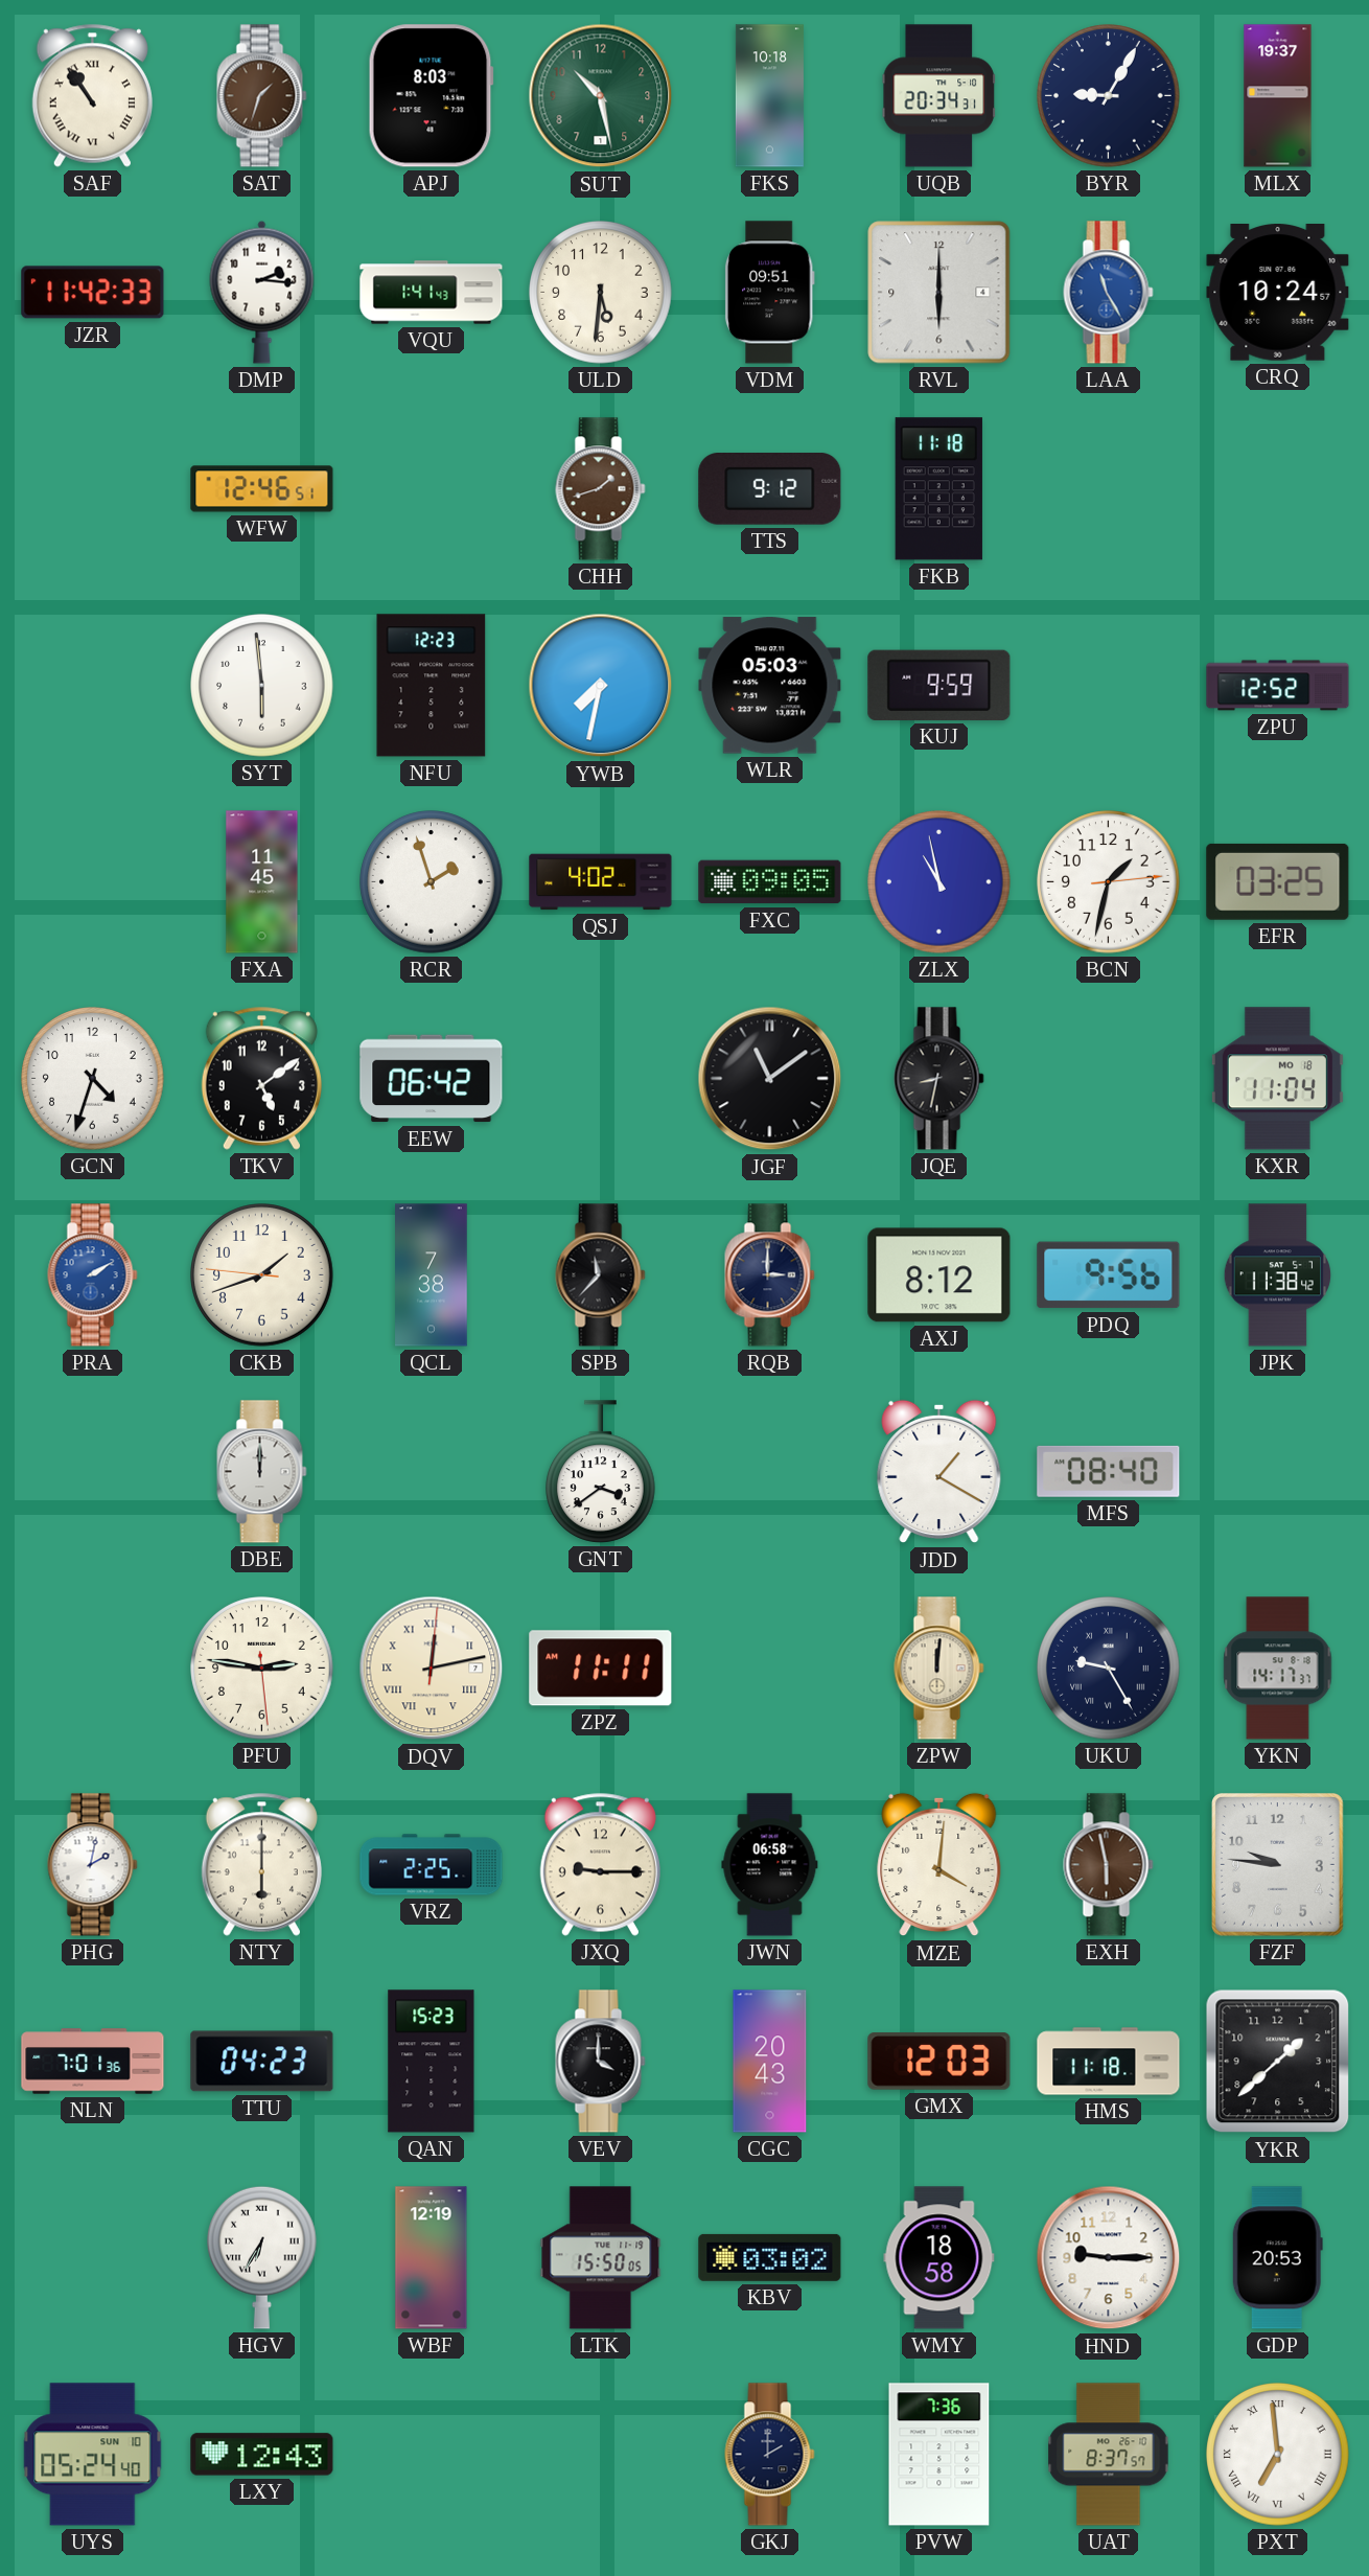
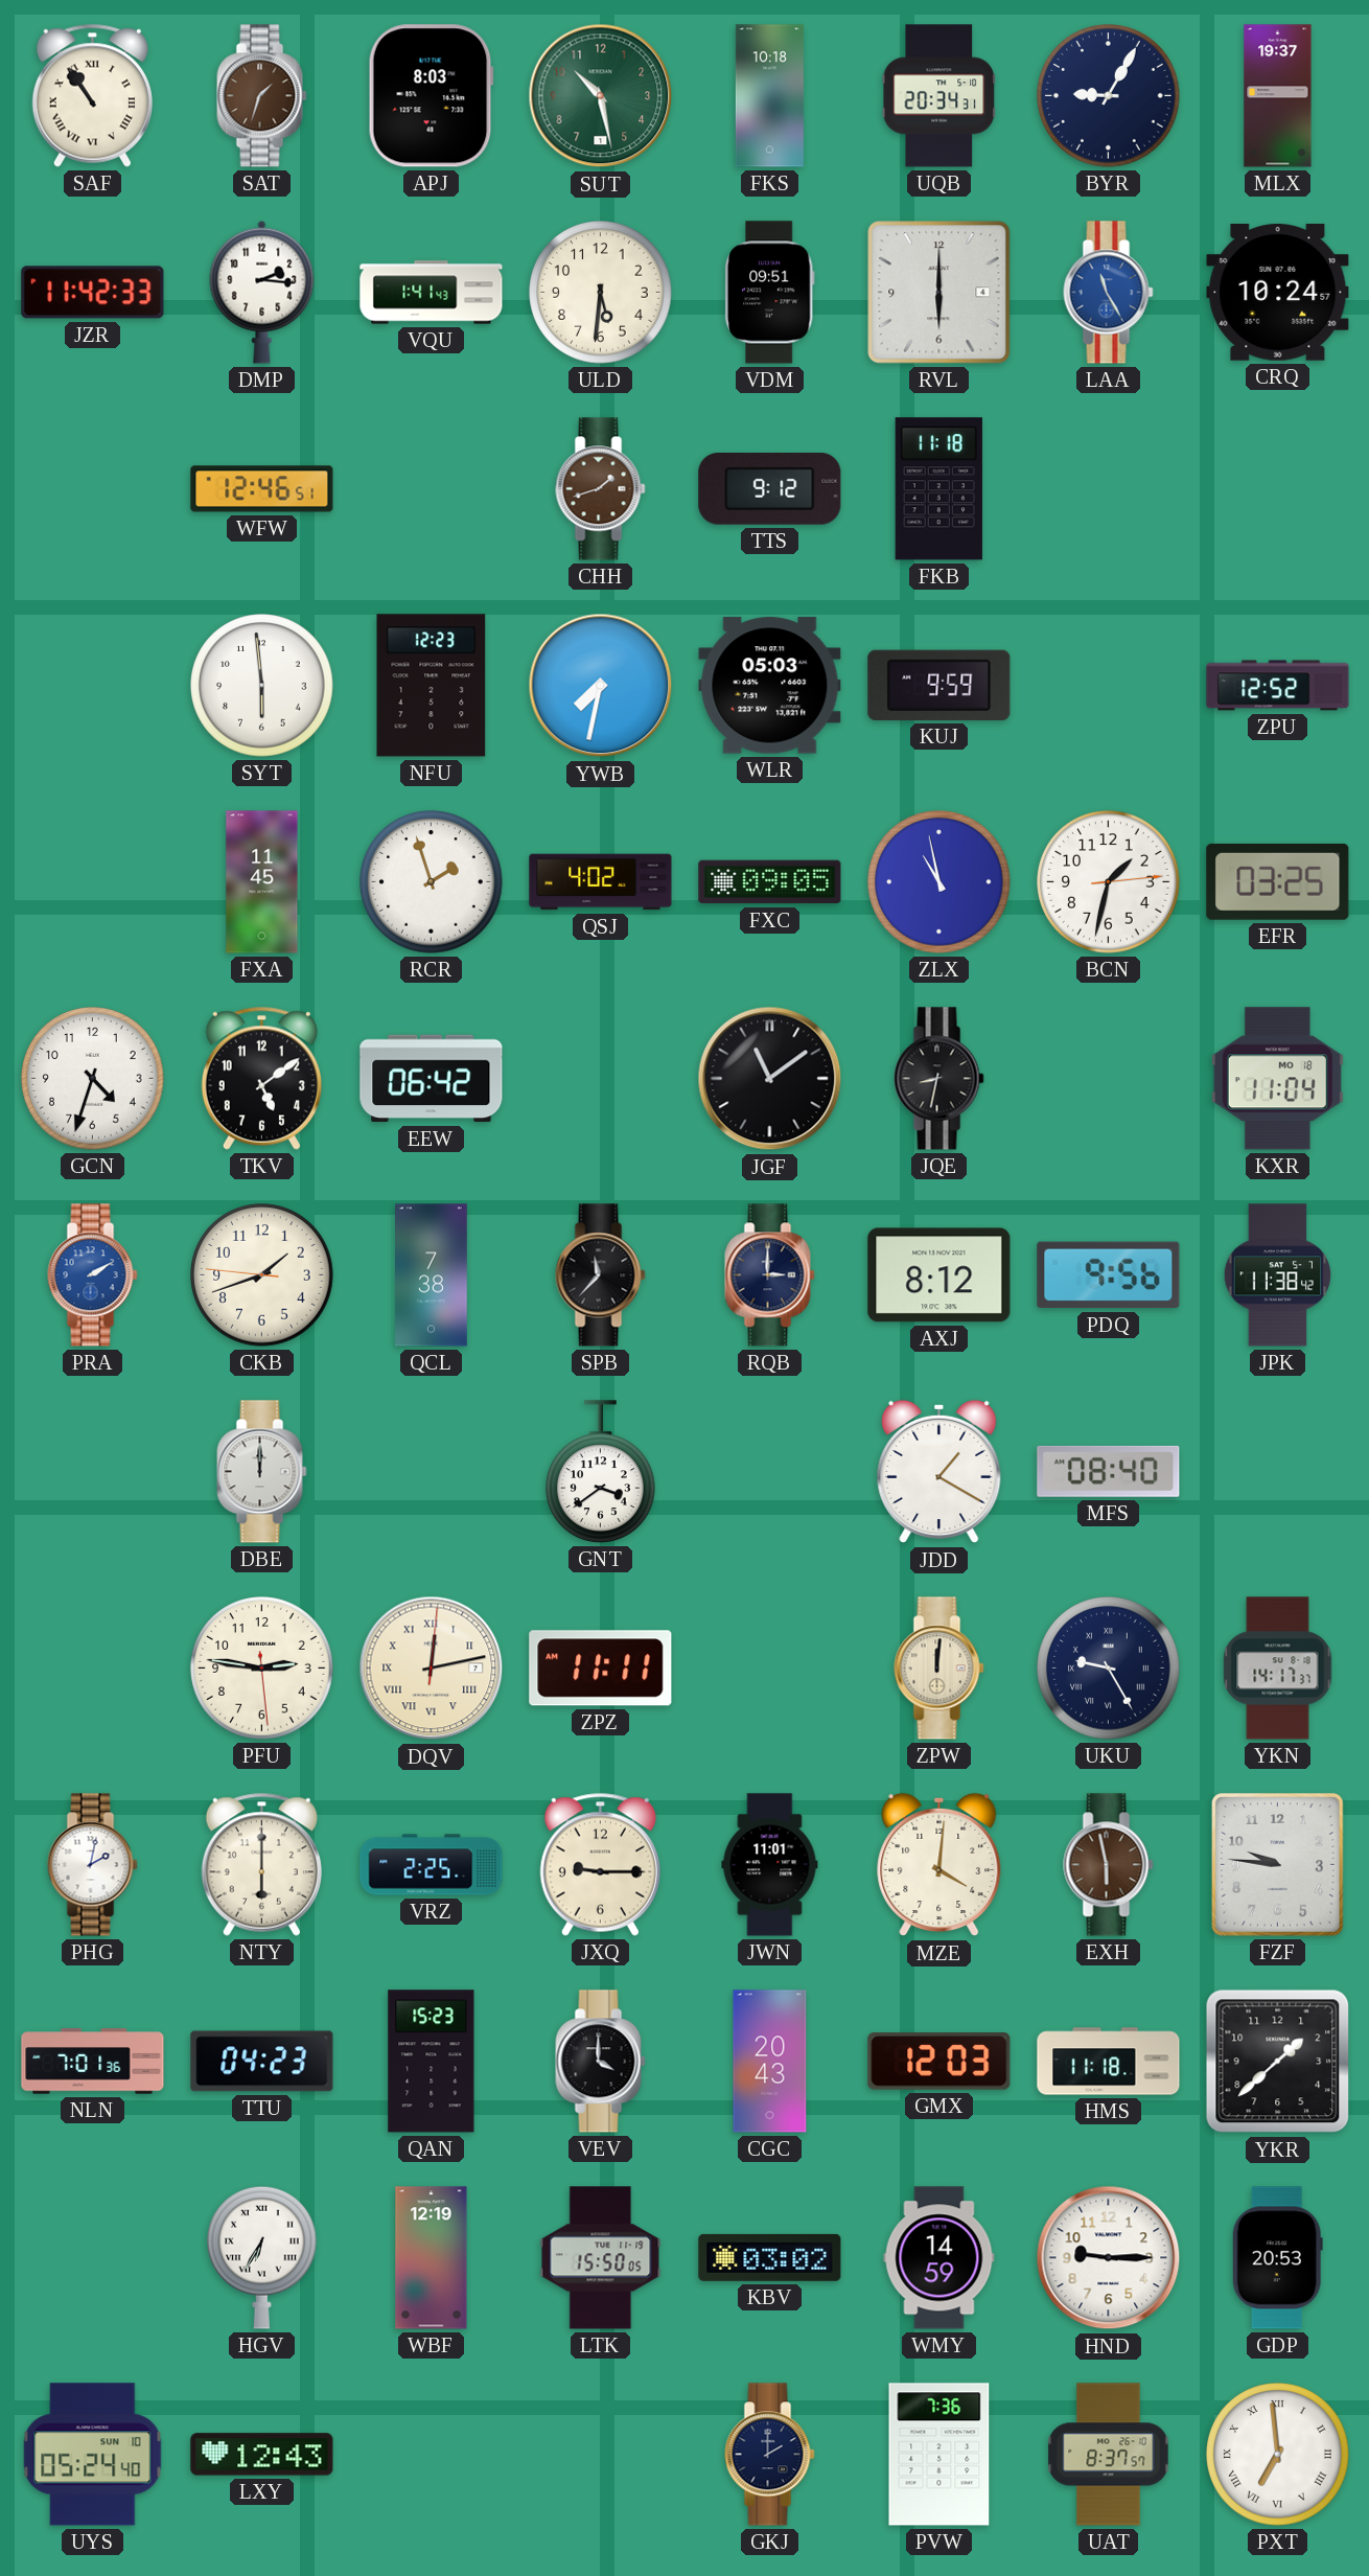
JWN: 06:58 -> 11:01
WMY: 18:58 -> 14:59
